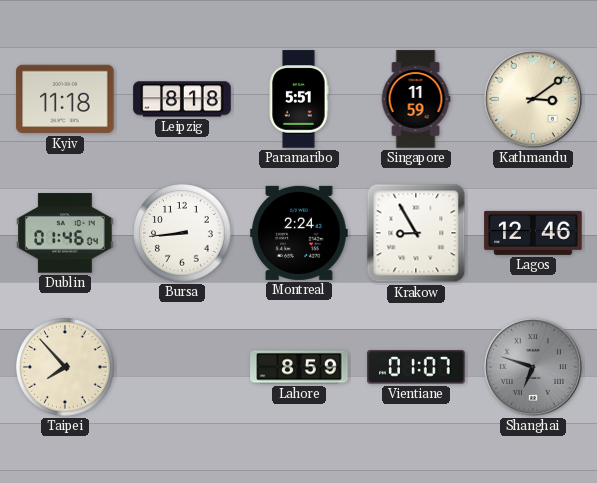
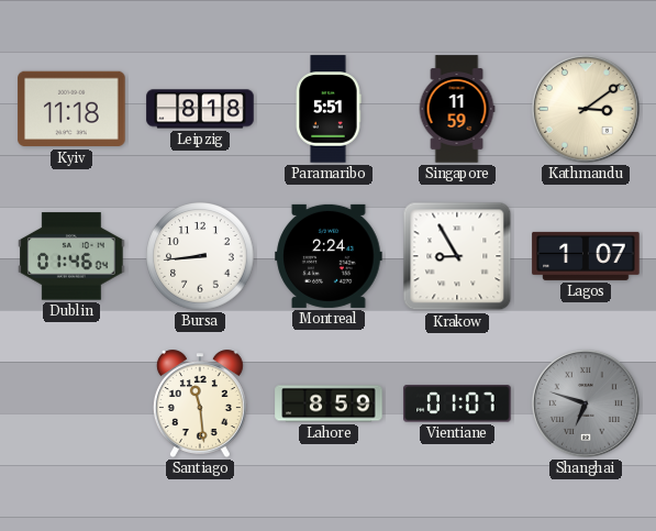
Lagos: 12:46 -> 1:07
Taipei: 7:53 -> none
Santiago: none -> 11:29
